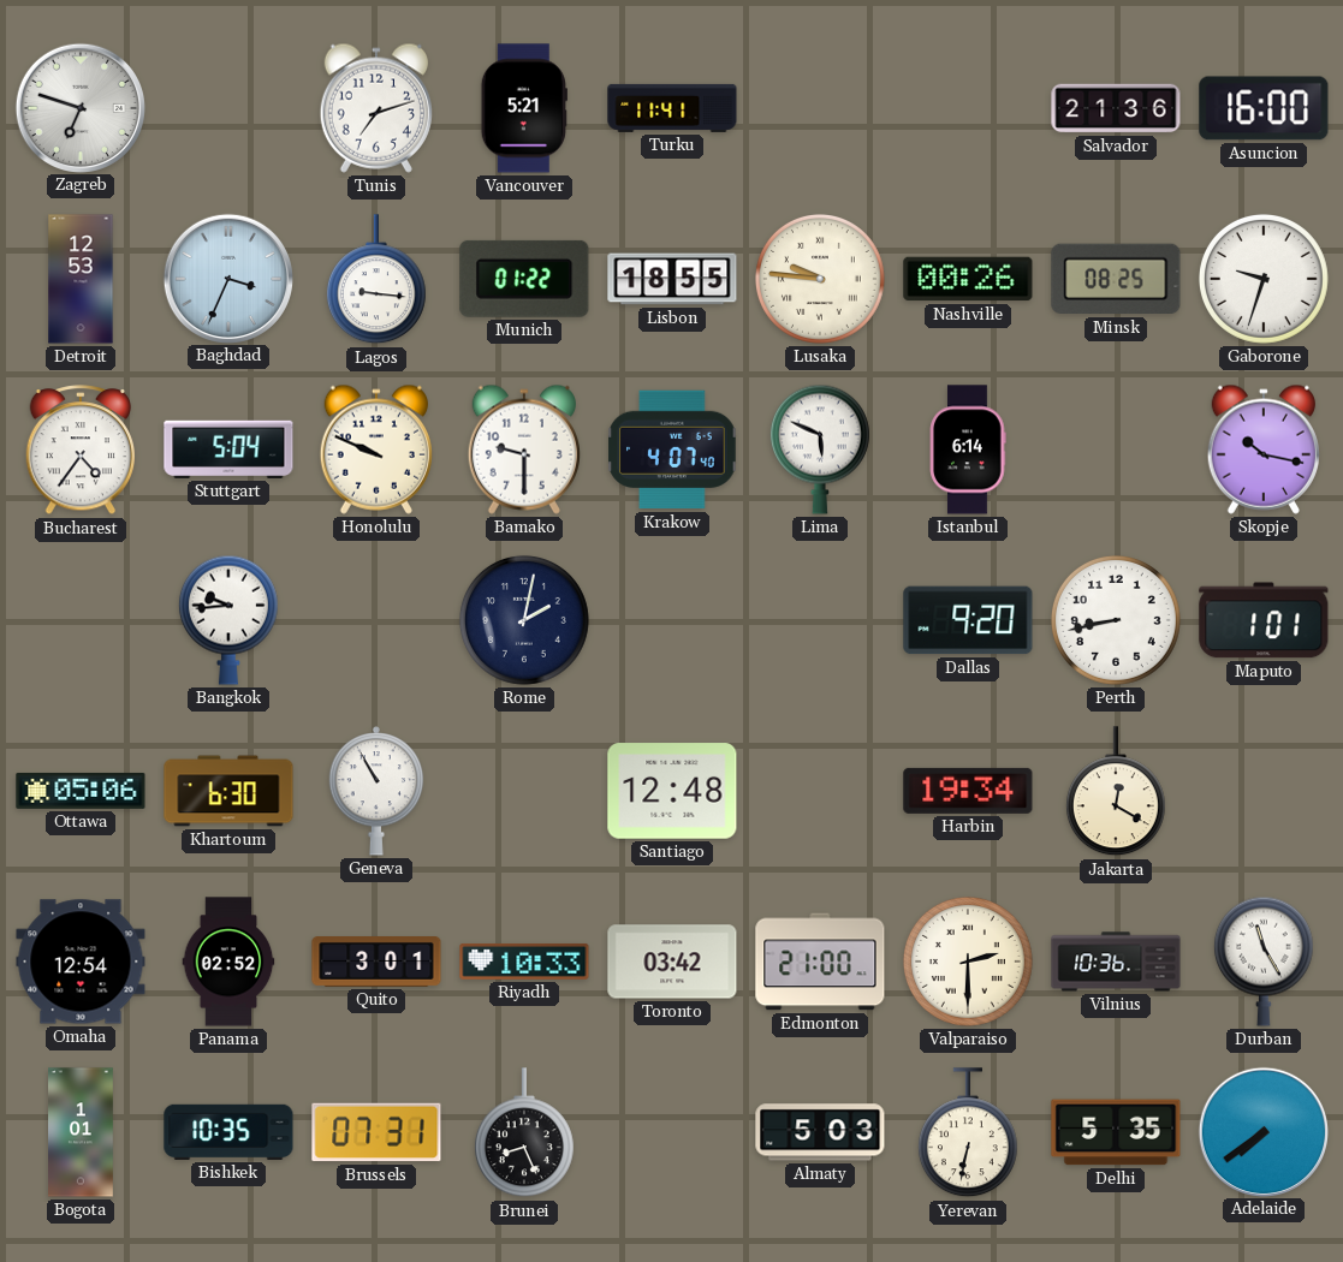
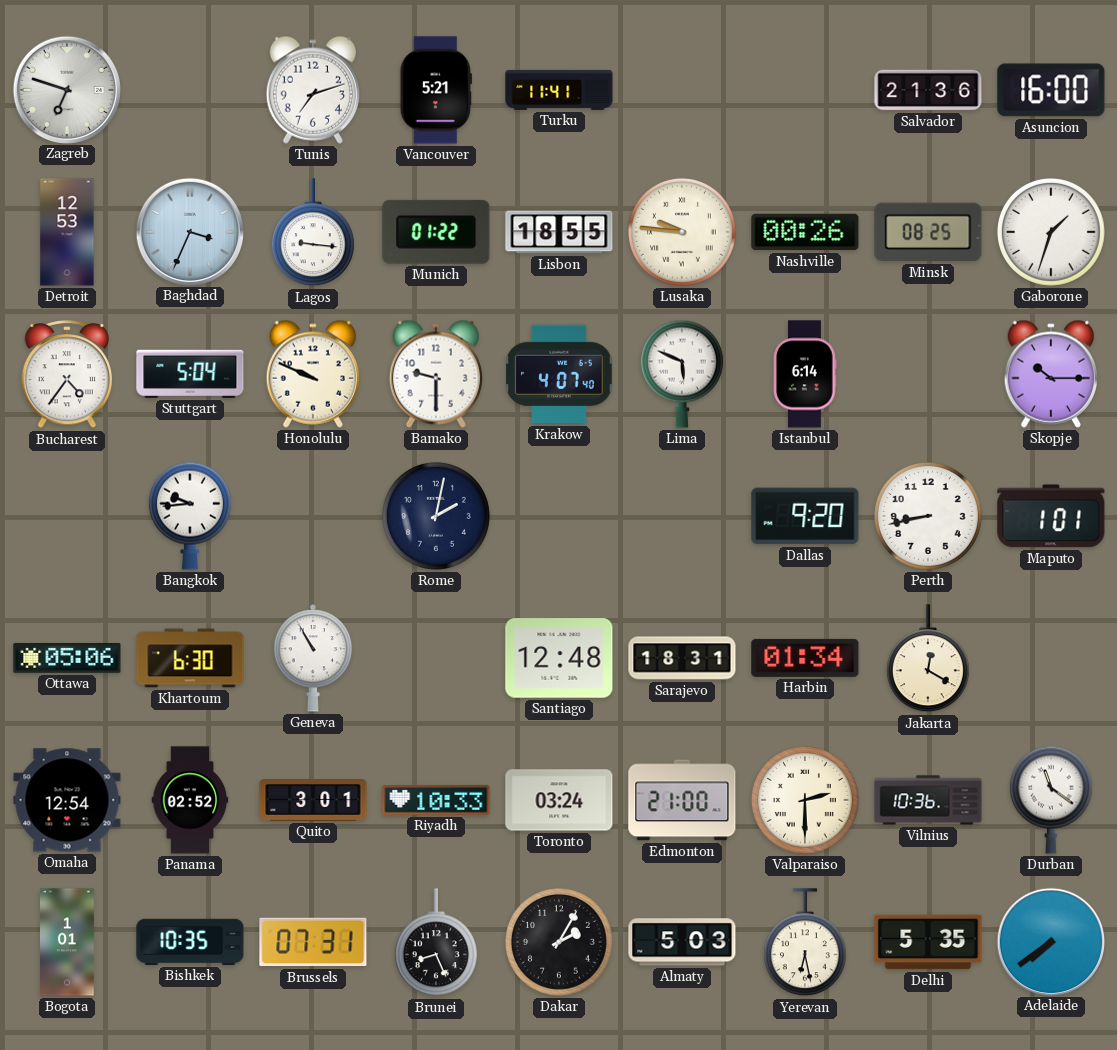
Gaborone: 9:33 -> 1:33
Skopje: 10:17 -> 10:15
Sarajevo: none -> 18:31
Harbin: 19:34 -> 01:34
Toronto: 03:42 -> 03:24
Durban: 11:25 -> 11:21
Dakar: none -> 2:05
Yerevan: 6:32 -> 6:28
